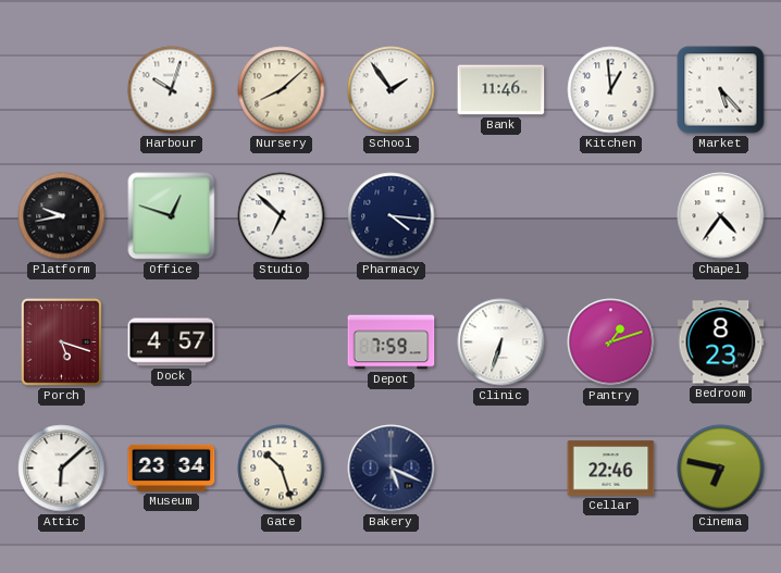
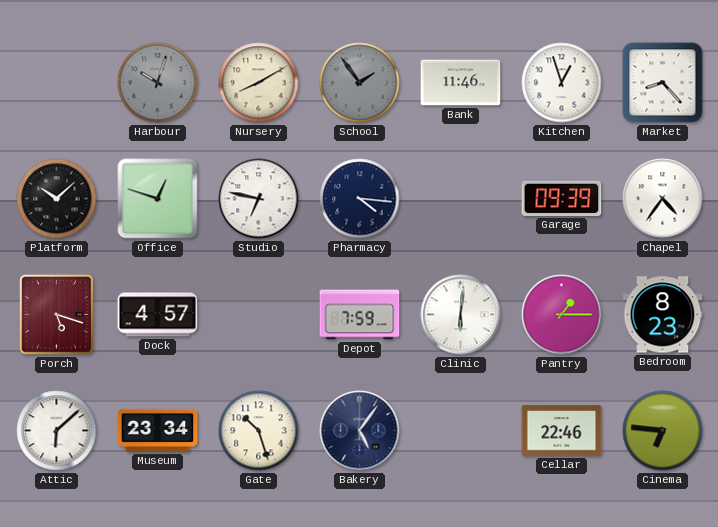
Harbour dial: white -> grey
Nursery: 8:08 -> 8:10
School dial: white -> grey
Kitchen: 12:59 -> 12:57
Market: 5:23 -> 8:23
Platform: 9:43 -> 10:08
Studio: 6:52 -> 6:47
Garage: none -> 09:39
Clinic: 6:33 -> 6:01
Pantry: 1:12 -> 1:15
Bakery: 5:19 -> 5:06
Cinema: 6:47 -> 6:46
